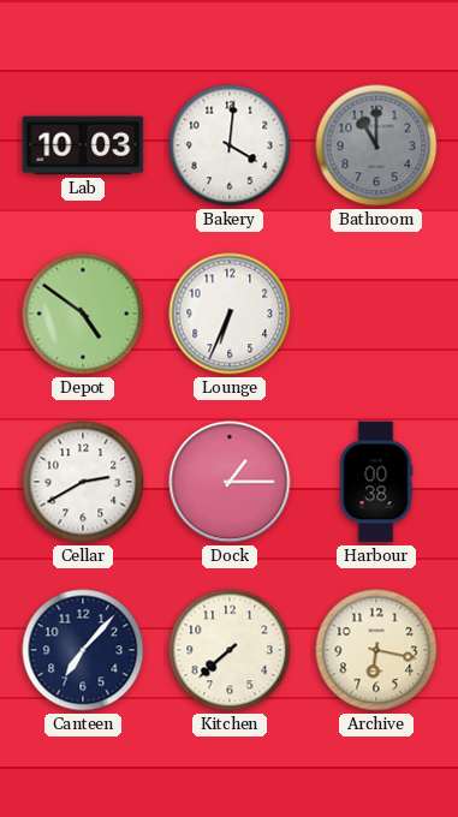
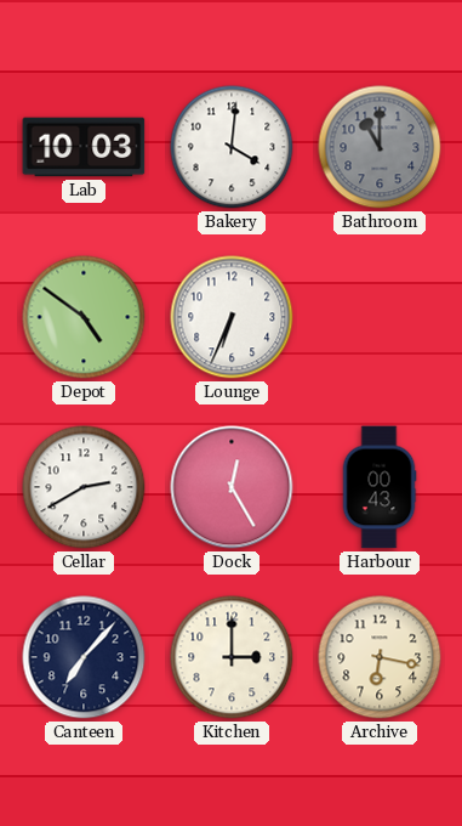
Dock: 1:15 -> 12:25
Harbour: 00:38 -> 00:43
Kitchen: 7:38 -> 3:00
